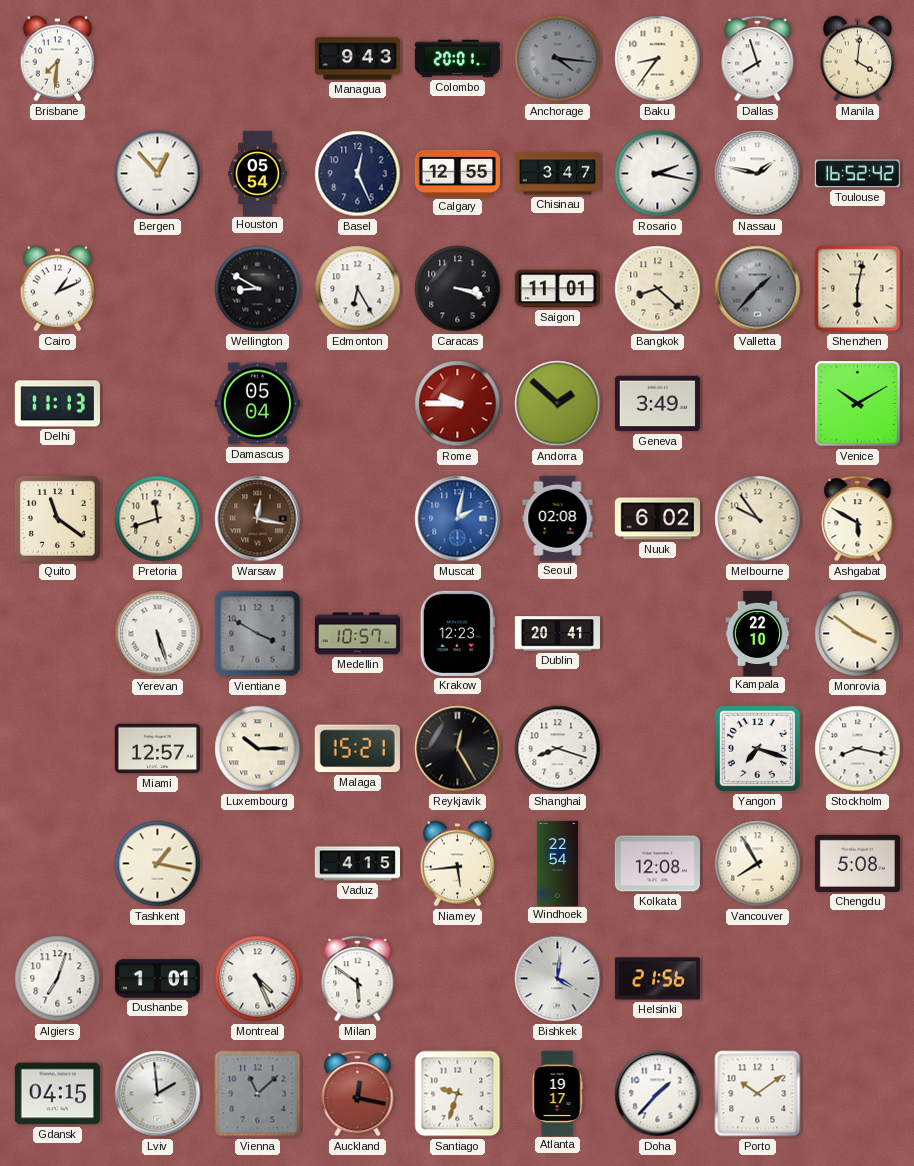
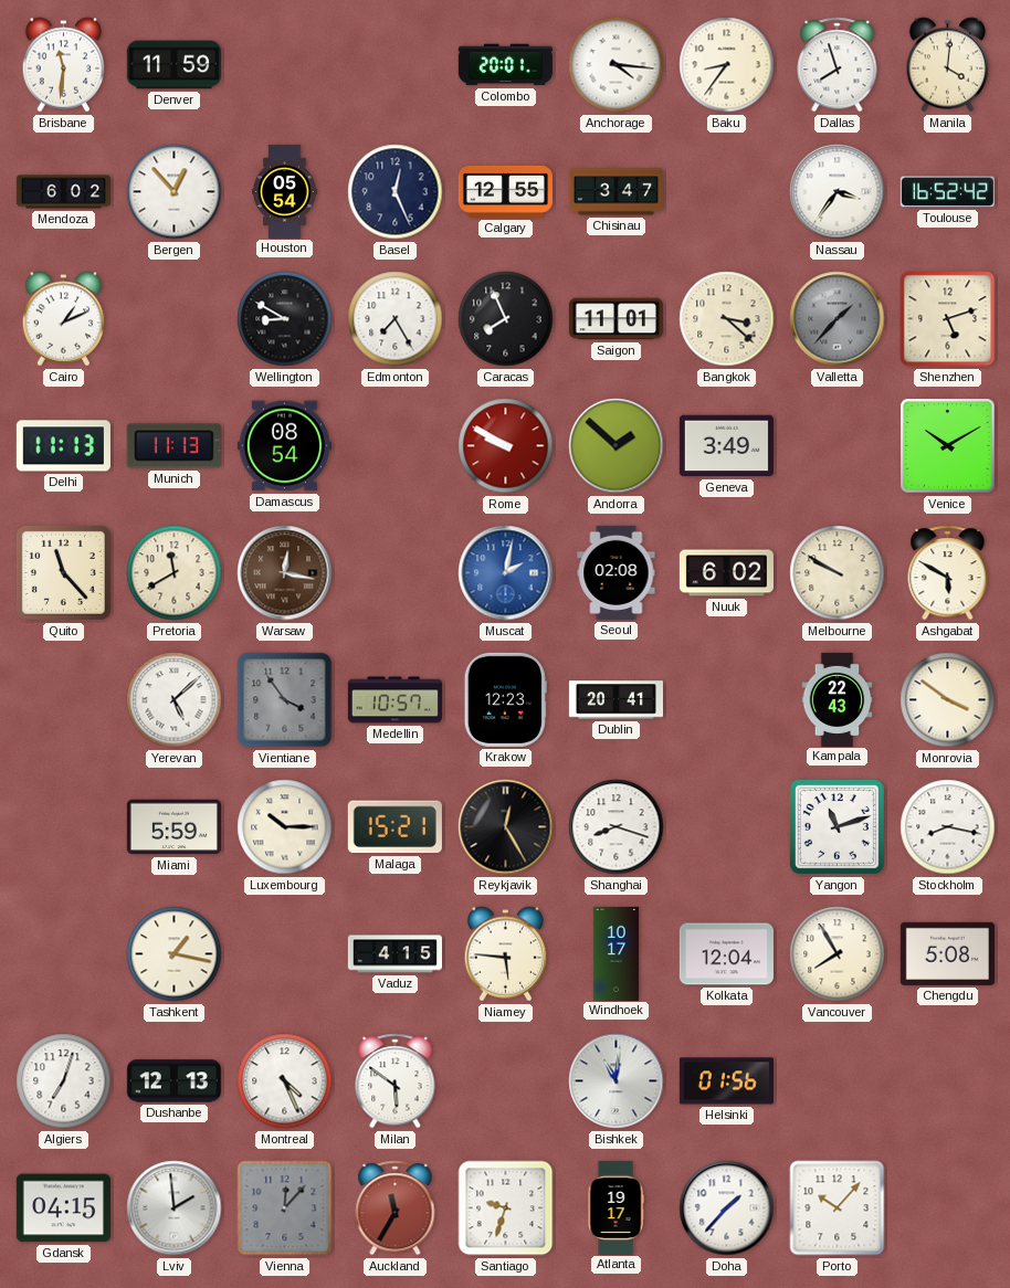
Brisbane: 7:31 -> 11:31
Denver: none -> 11:59
Managua: 9:43 -> none
Anchorage dial: grey -> white
Mendoza: none -> 6:02
Rosario: 2:17 -> none
Nassau: 1:47 -> 3:36
Edmonton: 6:25 -> 7:25
Caracas: 3:18 -> 7:56
Bangkok: 8:22 -> 3:22
Shenzhen: 6:02 -> 5:12
Munich: none -> 11:13
Damascus: 05:04 -> 08:54
Rome: 9:45 -> 9:50
Quito: 11:21 -> 11:23
Pretoria: 11:42 -> 11:40
Melbourne: 9:54 -> 9:50
Yerevan: 5:27 -> 5:08
Vientiane: 3:50 -> 3:54
Kampala: 22:10 -> 22:43
Miami: 12:57 -> 5:59
Yangon: 7:18 -> 11:12
Niamey: 5:44 -> 5:46
Windhoek: 22:54 -> 10:17
Kolkata: 12:08 -> 12:04
Dushanbe: 1:01 -> 12:13
Bishkek: 4:01 -> 11:01
Helsinki: 21:56 -> 01:56
Vienna: 11:08 -> 12:07
Auckland: 12:17 -> 11:35
Porto: 10:09 -> 10:07
